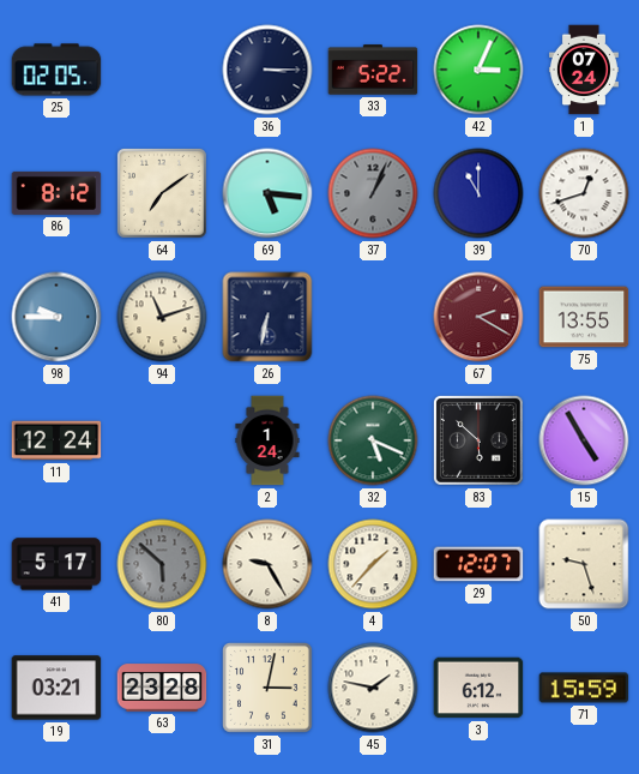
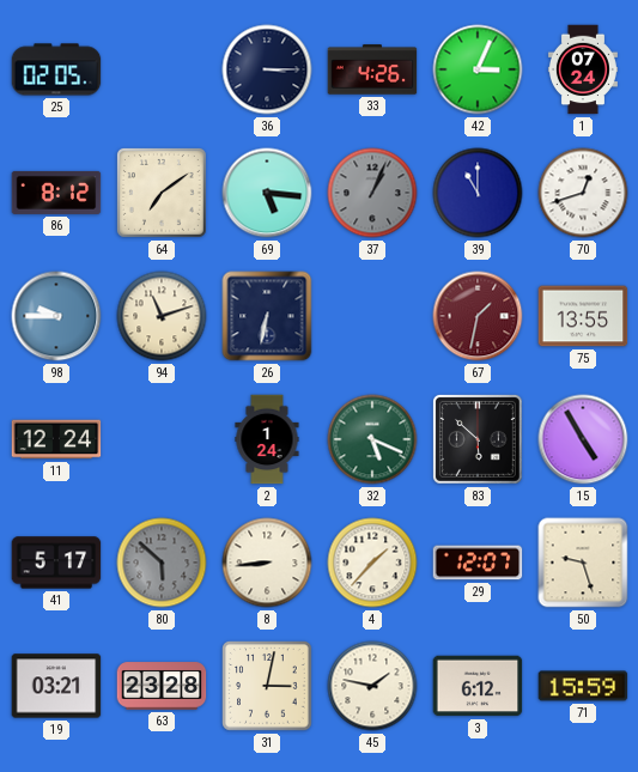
33: 5:22 -> 4:26
67: 2:20 -> 1:32
8: 9:25 -> 8:44
